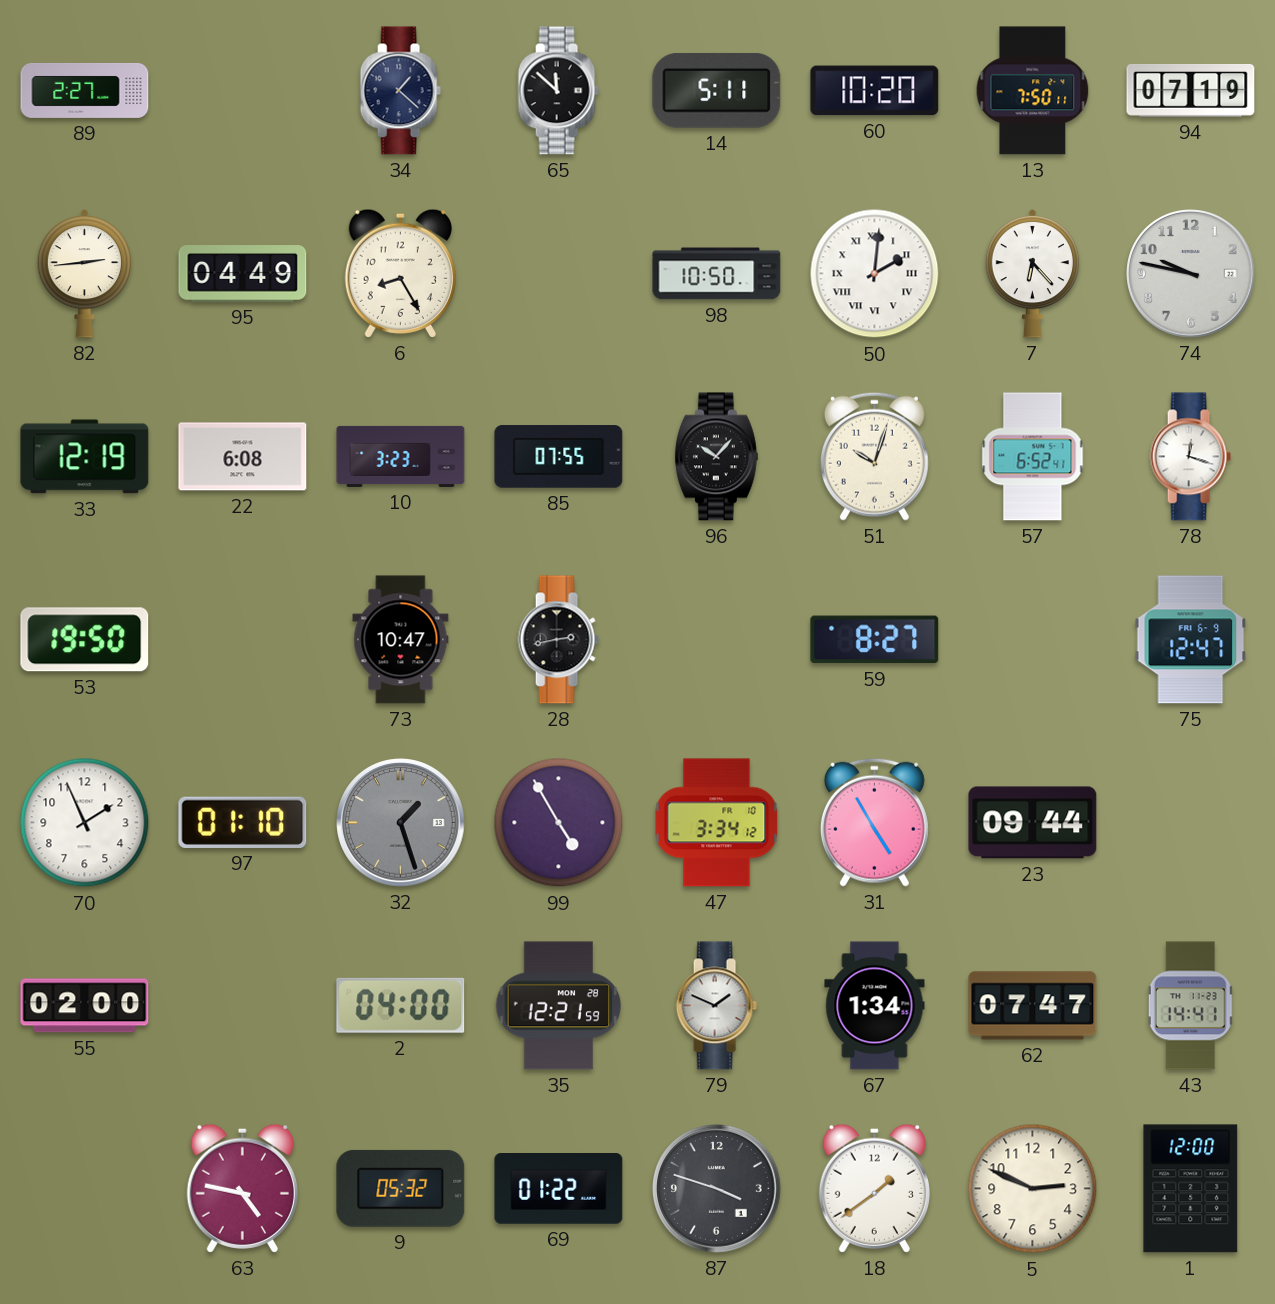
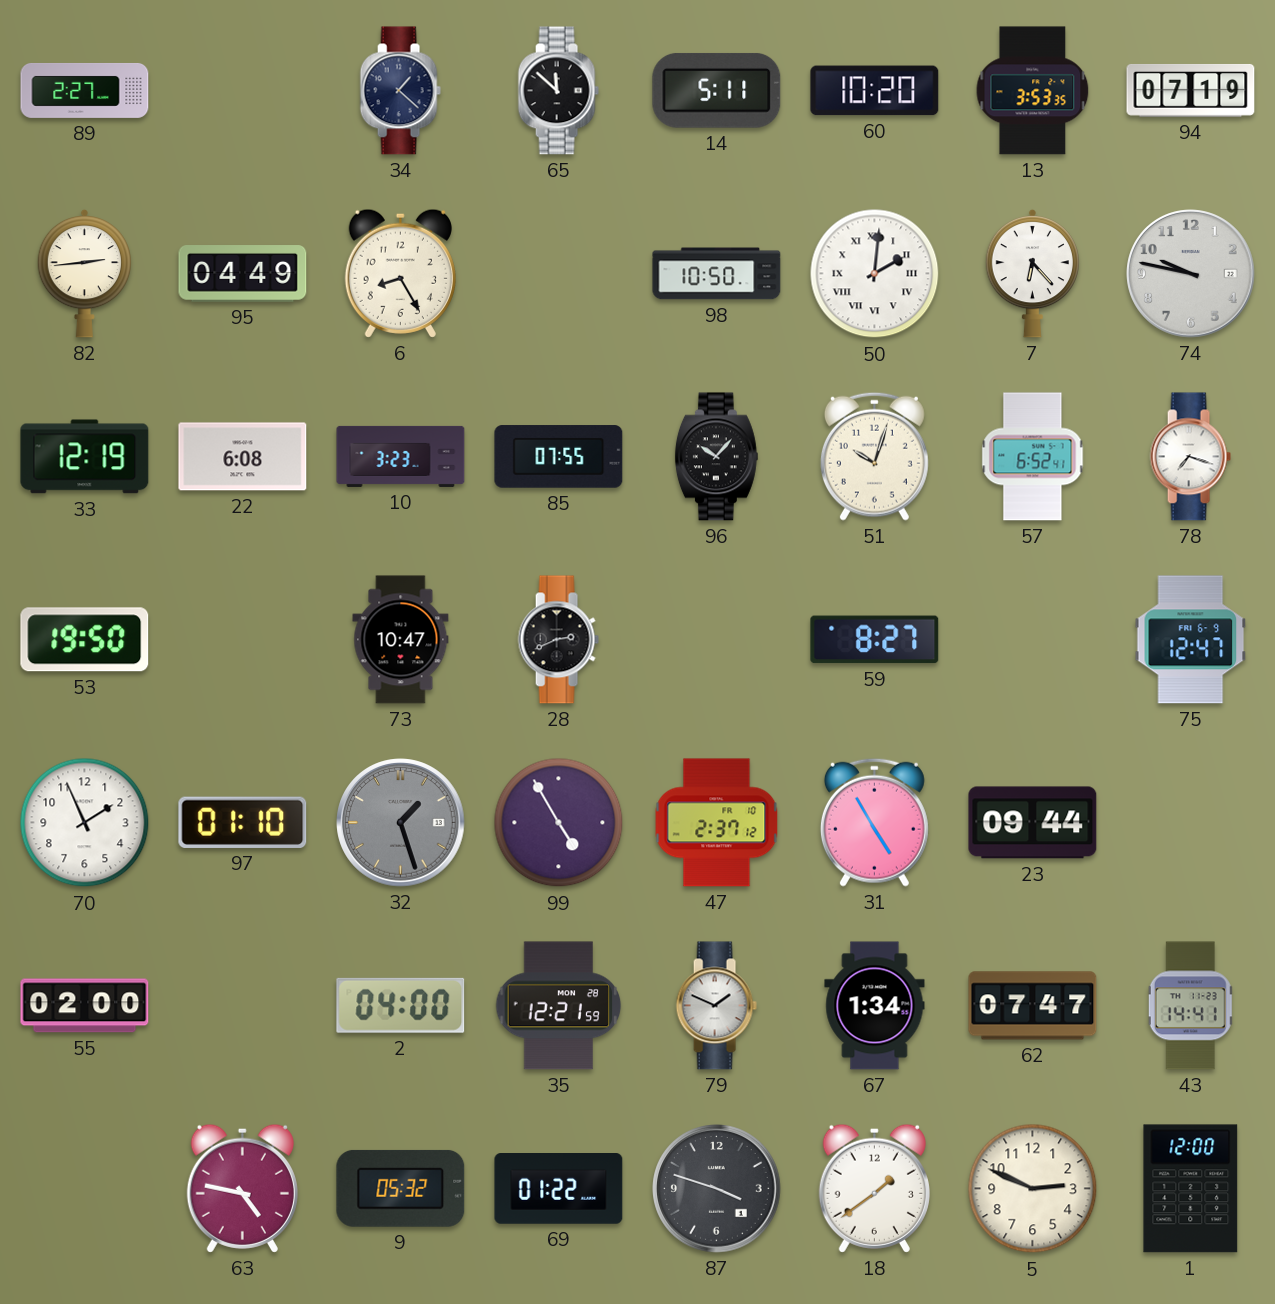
13: 7:50 -> 3:53
78: 12:18 -> 7:18
28: 2:43 -> 2:41
47: 3:34 -> 2:37
